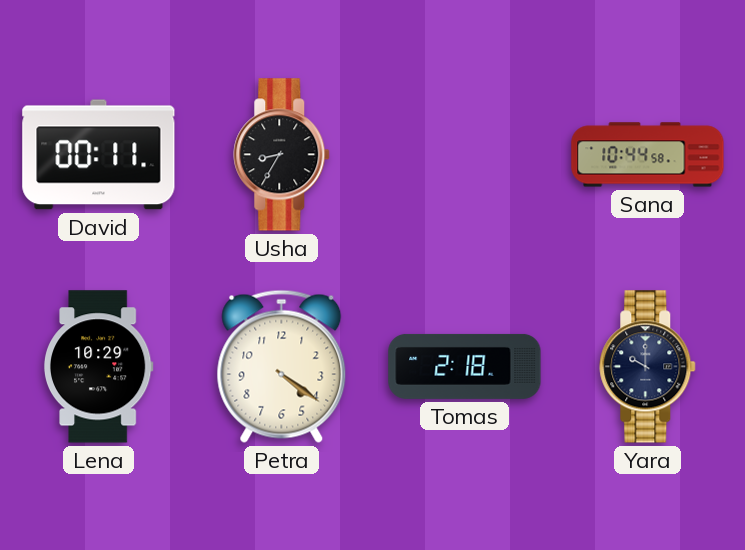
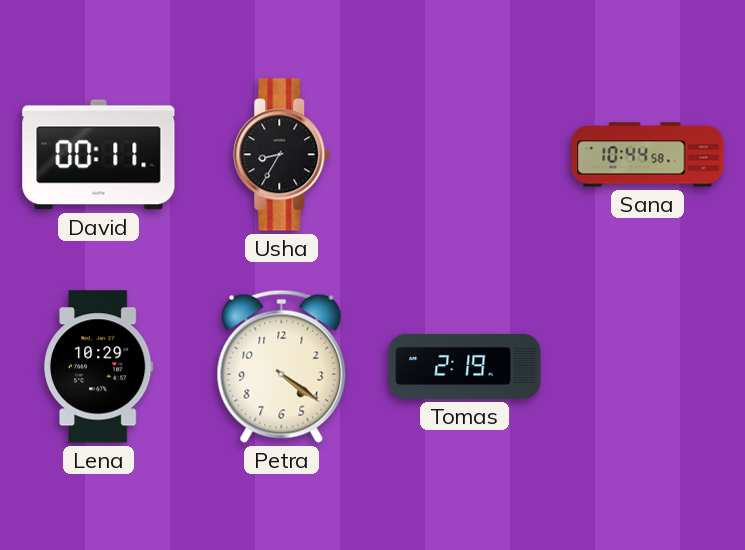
Tomas: 2:18 -> 2:19
Yara: 10:00 -> none
